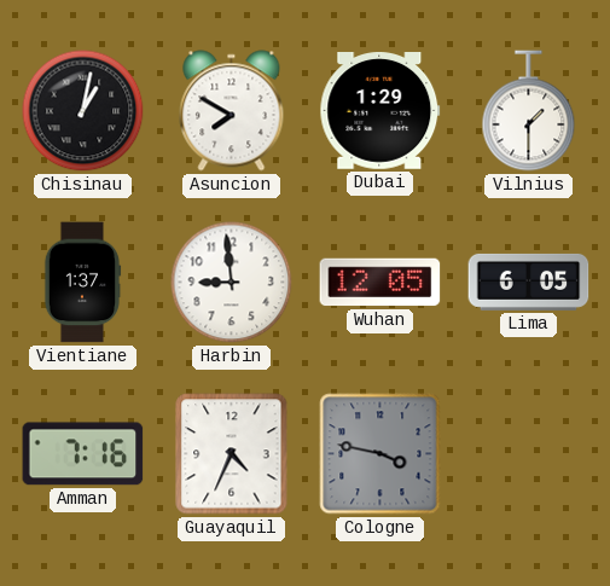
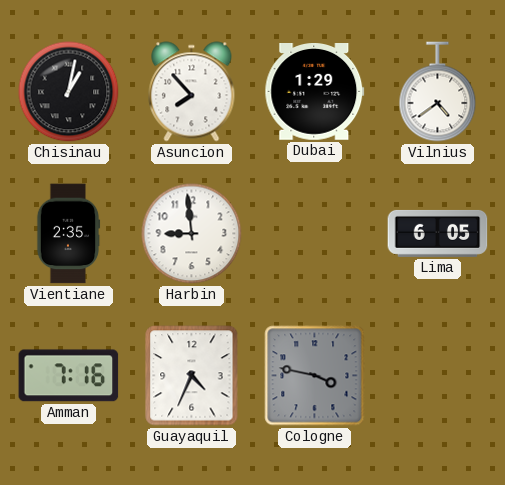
Asuncion: 7:50 -> 7:53
Vilnius: 1:30 -> 4:39
Vientiane: 1:37 -> 2:35
Wuhan: 12:05 -> none
